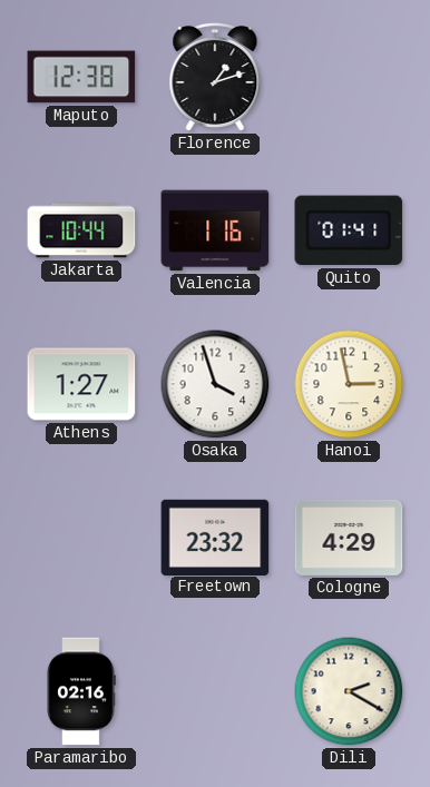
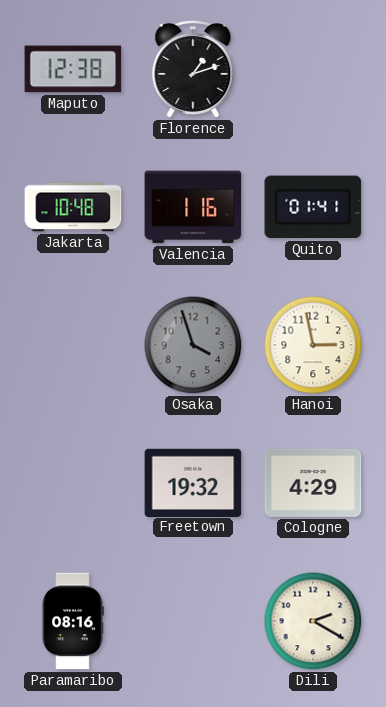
Jakarta: 10:44 -> 10:48
Athens: 1:27 -> none
Osaka dial: white -> grey
Freetown: 23:32 -> 19:32
Paramaribo: 02:16 -> 08:16
